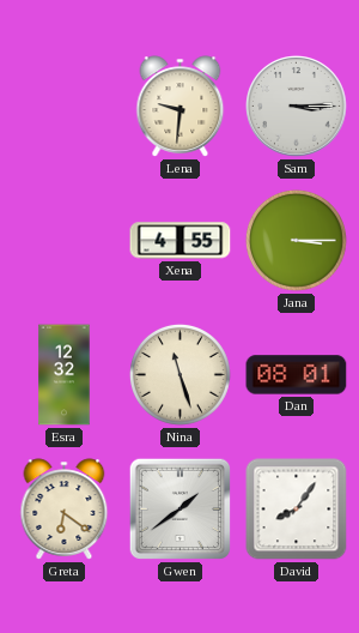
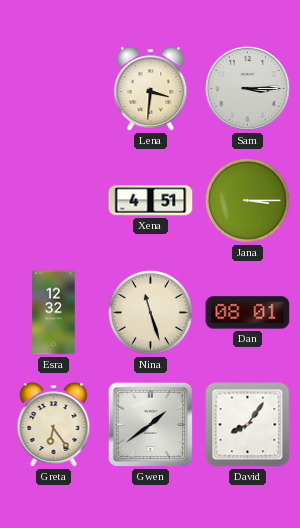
Lena: 9:31 -> 3:31
Xena: 4:55 -> 4:51
Greta: 6:21 -> 6:24
